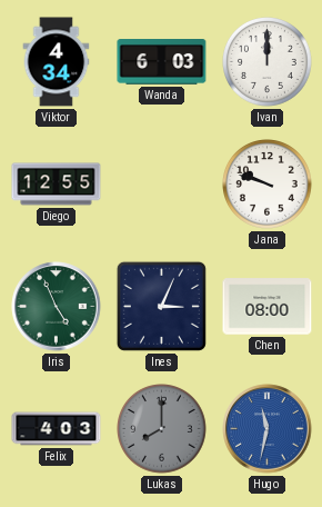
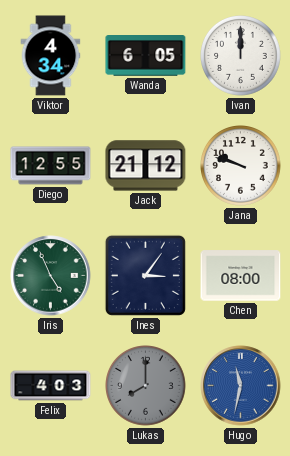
Wanda: 6:03 -> 6:05
Jack: none -> 21:12
Ines: 3:04 -> 3:06
